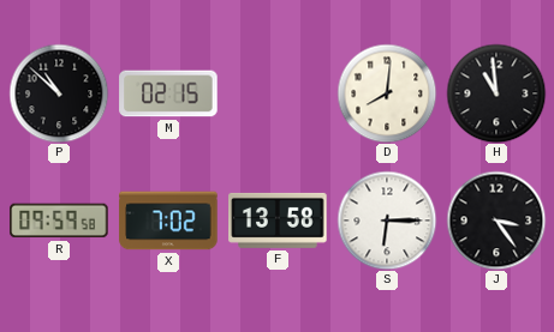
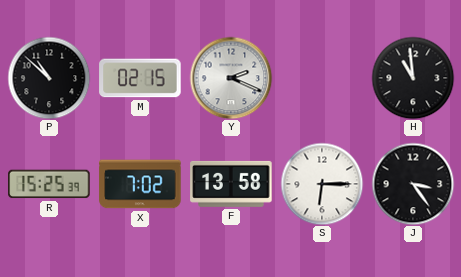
Y: none -> 2:19
D: 8:01 -> none
R: 09:59 -> 15:25
